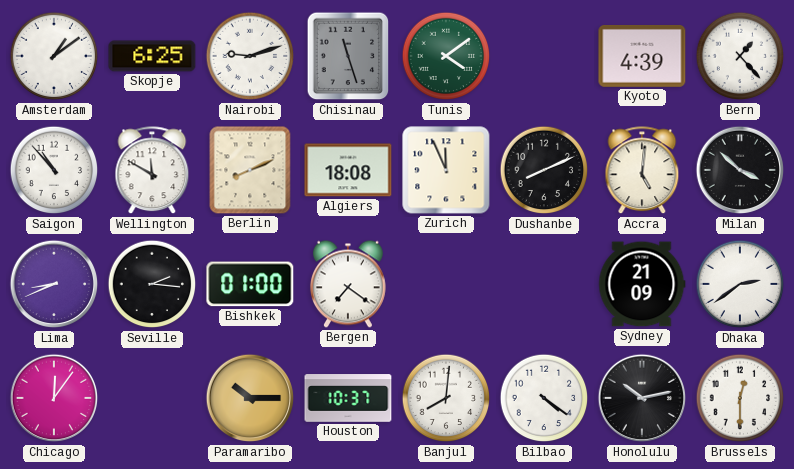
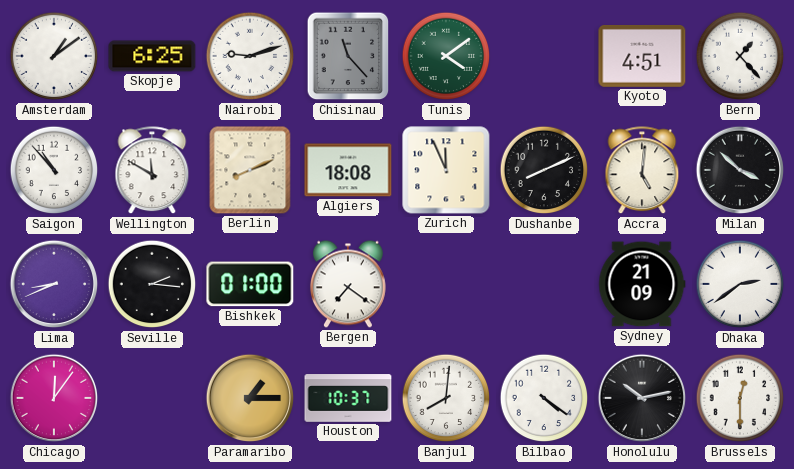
Chisinau: 11:27 -> 11:23
Kyoto: 4:39 -> 4:51
Paramaribo: 10:15 -> 1:15
